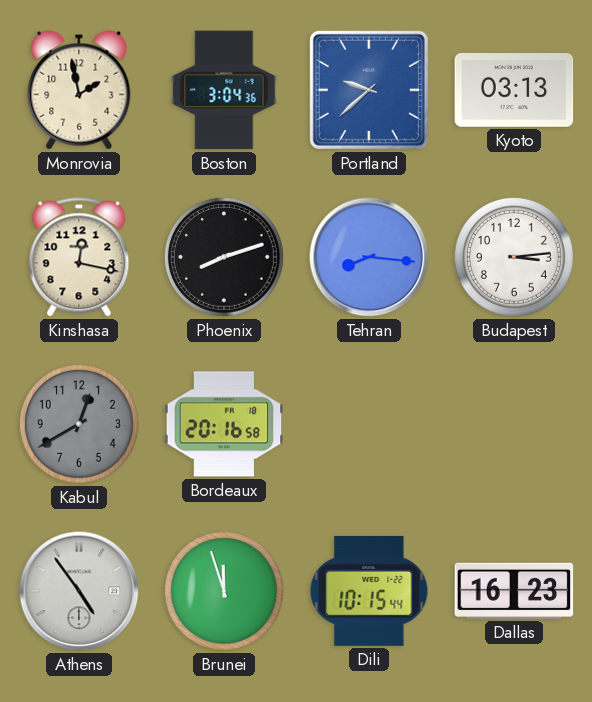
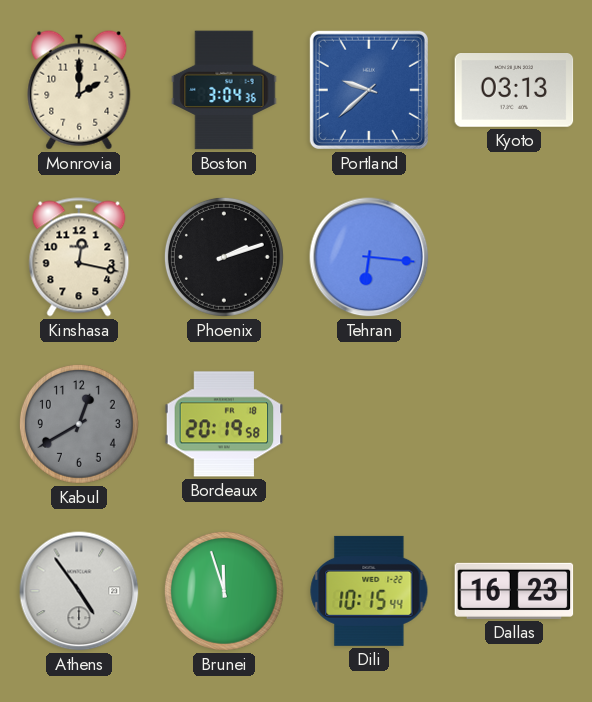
Monrovia: 1:58 -> 2:00
Phoenix: 8:12 -> 2:12
Tehran: 8:16 -> 6:16
Budapest: 3:14 -> none
Bordeaux: 20:16 -> 20:19
